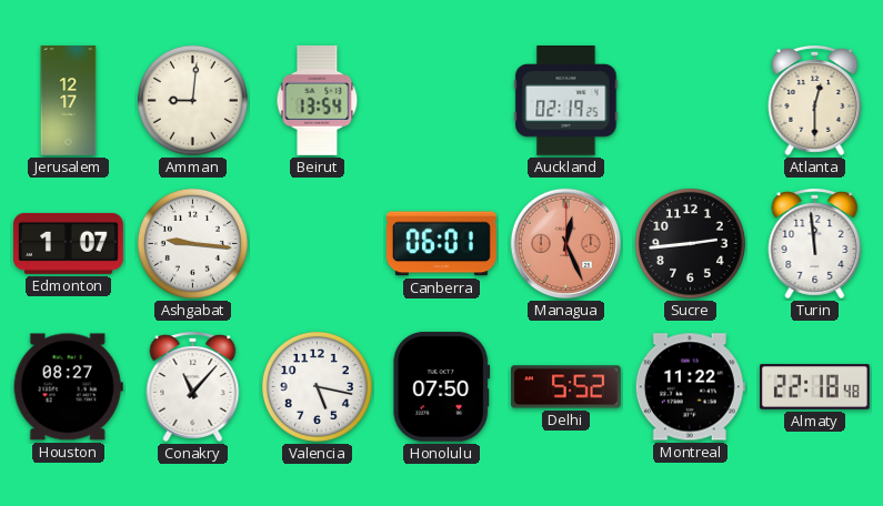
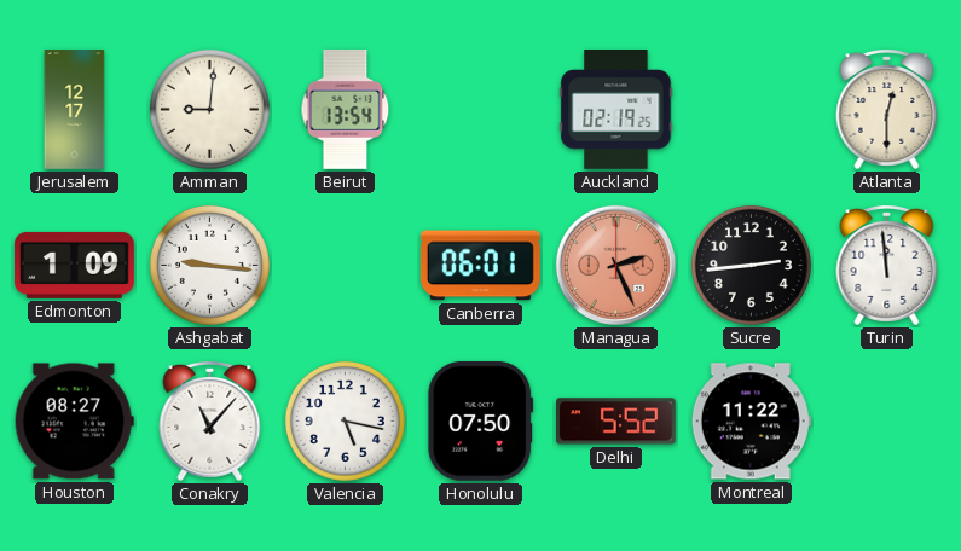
Edmonton: 1:07 -> 1:09
Managua: 12:26 -> 2:26
Almaty: 22:18 -> none
